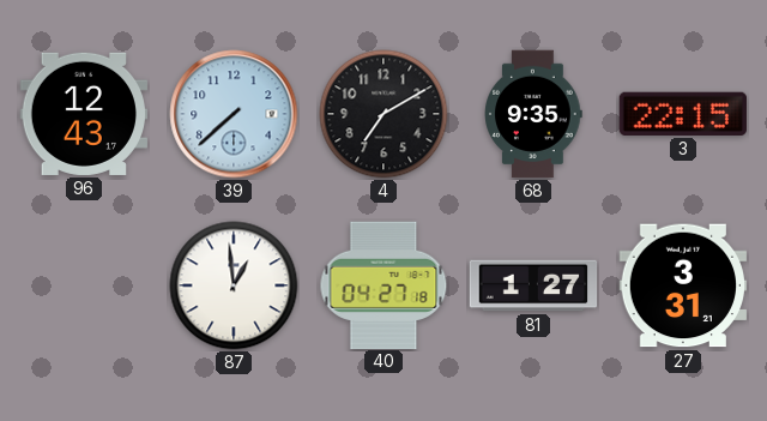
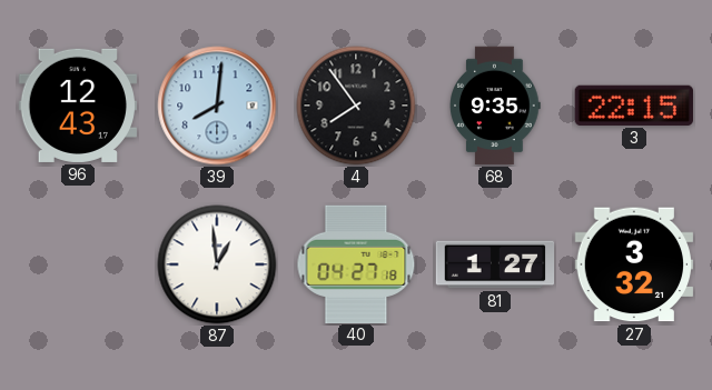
39: 7:38 -> 8:01
4: 7:10 -> 7:54
27: 3:31 -> 3:32
